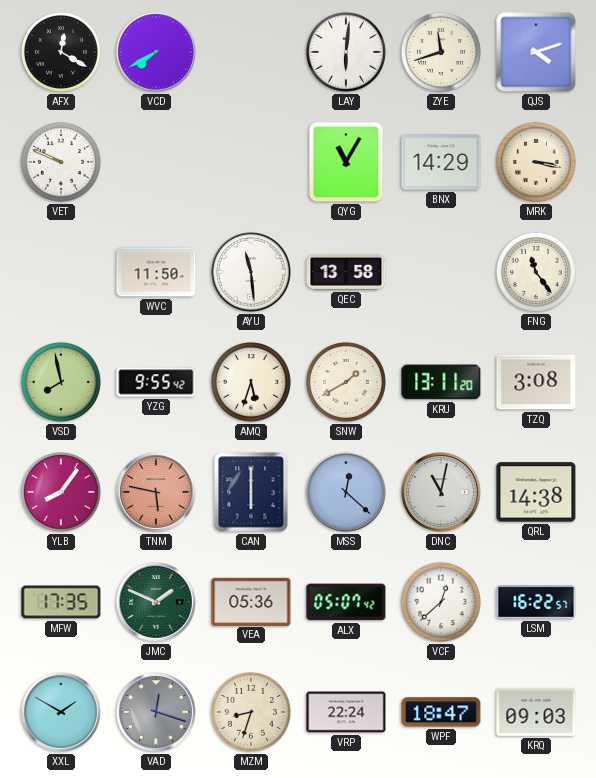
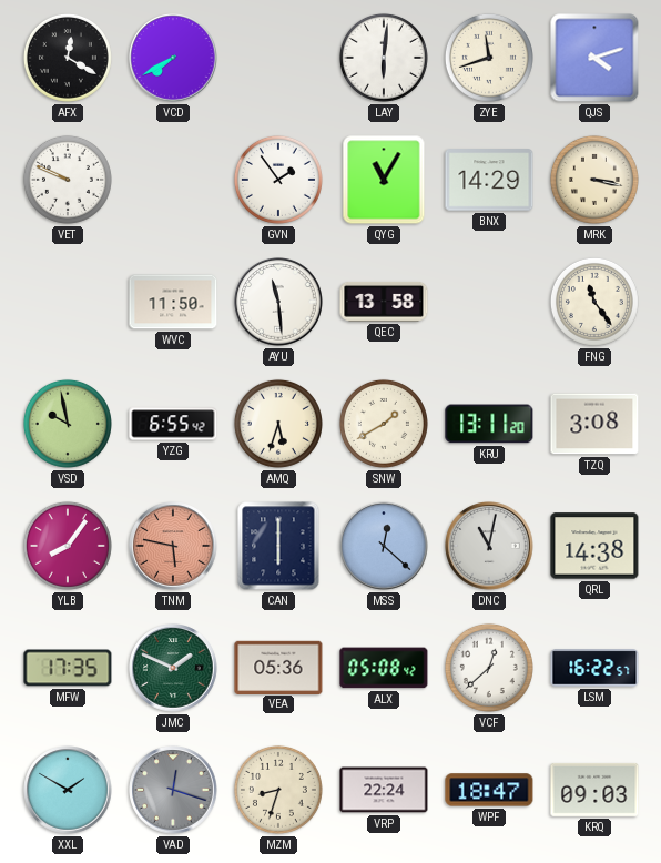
GVN: none -> 1:54
VSD: 7:58 -> 9:58
YZG: 9:55 -> 6:55
ALX: 05:07 -> 05:08
